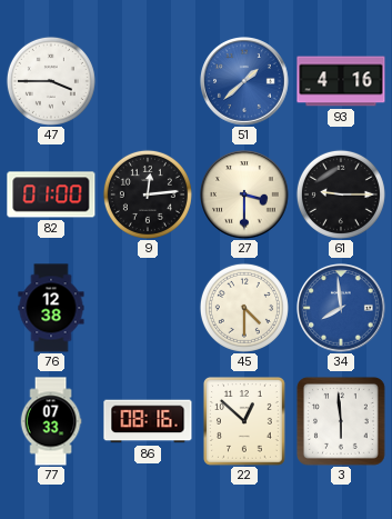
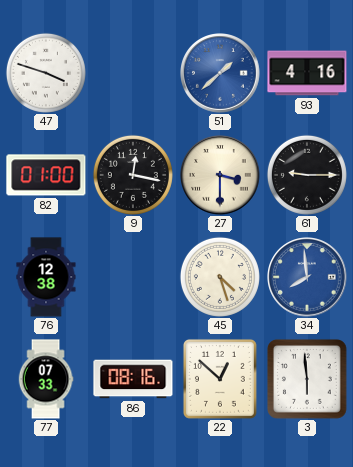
47: 3:45 -> 3:48
9: 12:14 -> 12:17
45: 4:30 -> 4:27
